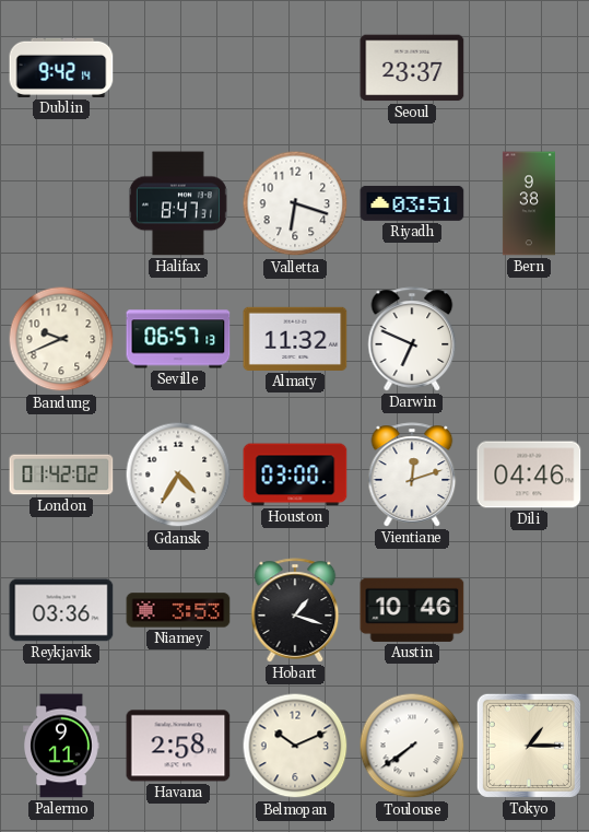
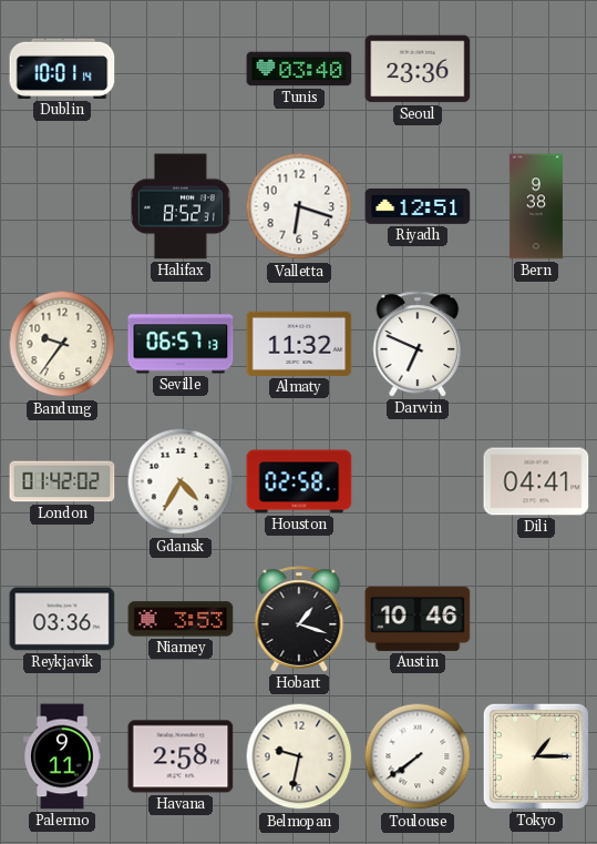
Dublin: 9:42 -> 10:01
Tunis: none -> 03:40
Seoul: 23:37 -> 23:36
Halifax: 8:47 -> 8:52
Riyadh: 03:51 -> 12:51
Bandung: 9:41 -> 9:36
Houston: 03:00 -> 02:58
Vientiane: 12:12 -> none
Dili: 04:46 -> 04:41
Belmopan: 10:11 -> 9:32
